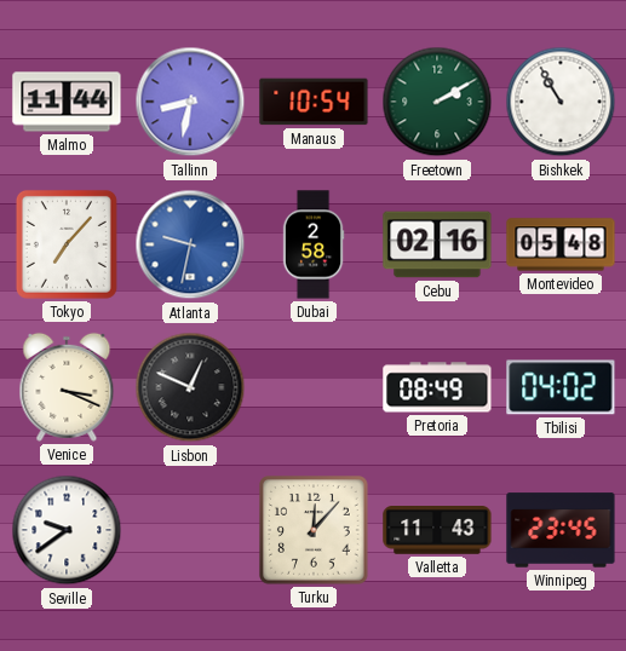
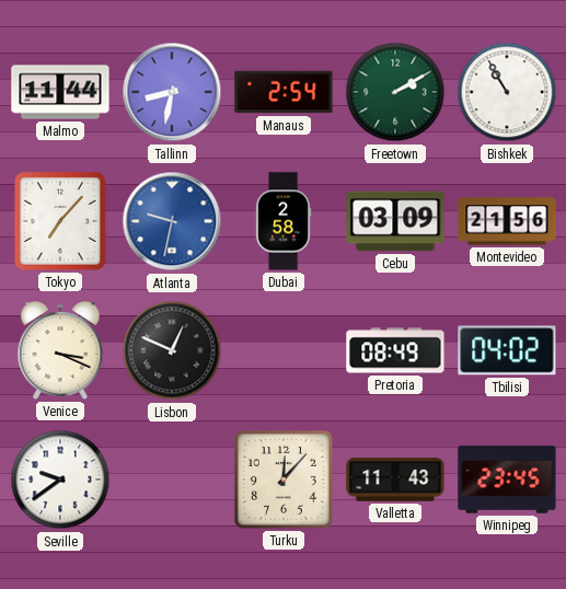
Manaus: 10:54 -> 2:54
Cebu: 02:16 -> 03:09
Montevideo: 05:48 -> 21:56
